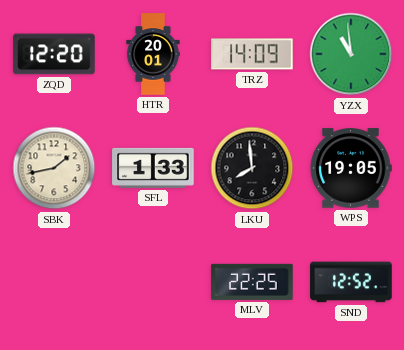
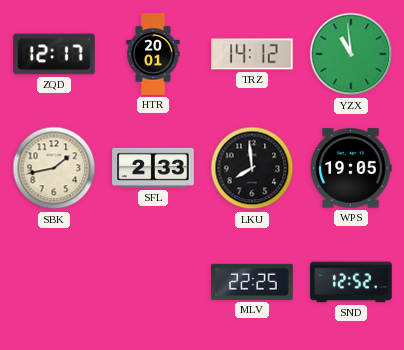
ZQD: 12:20 -> 12:17
TRZ: 14:09 -> 14:12
SFL: 1:33 -> 2:33
